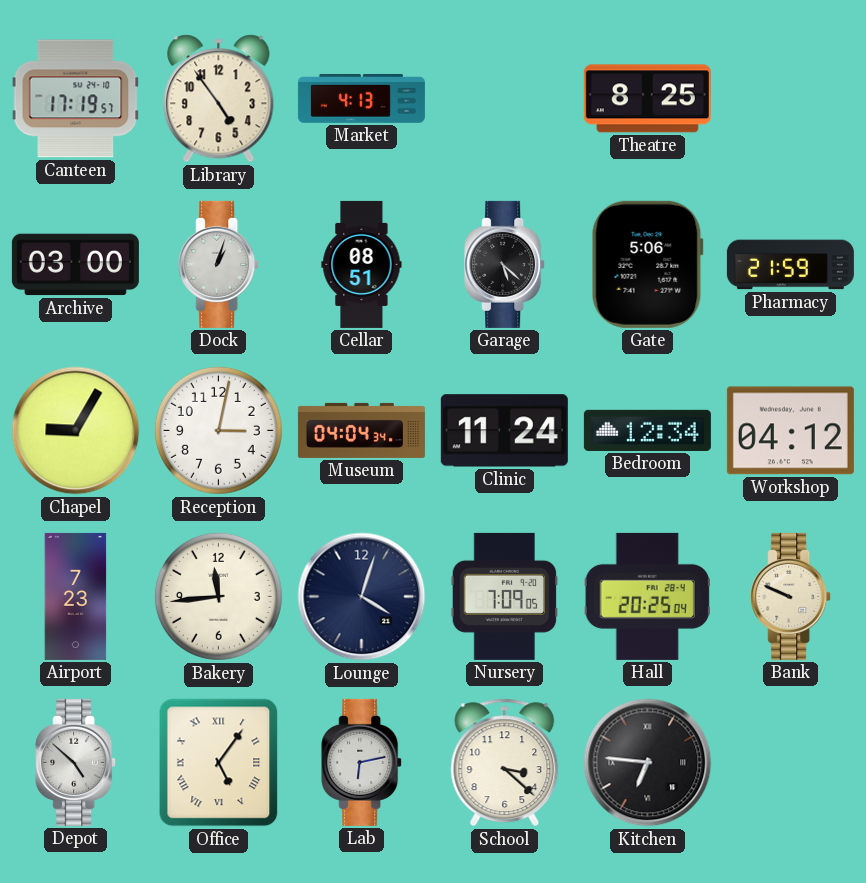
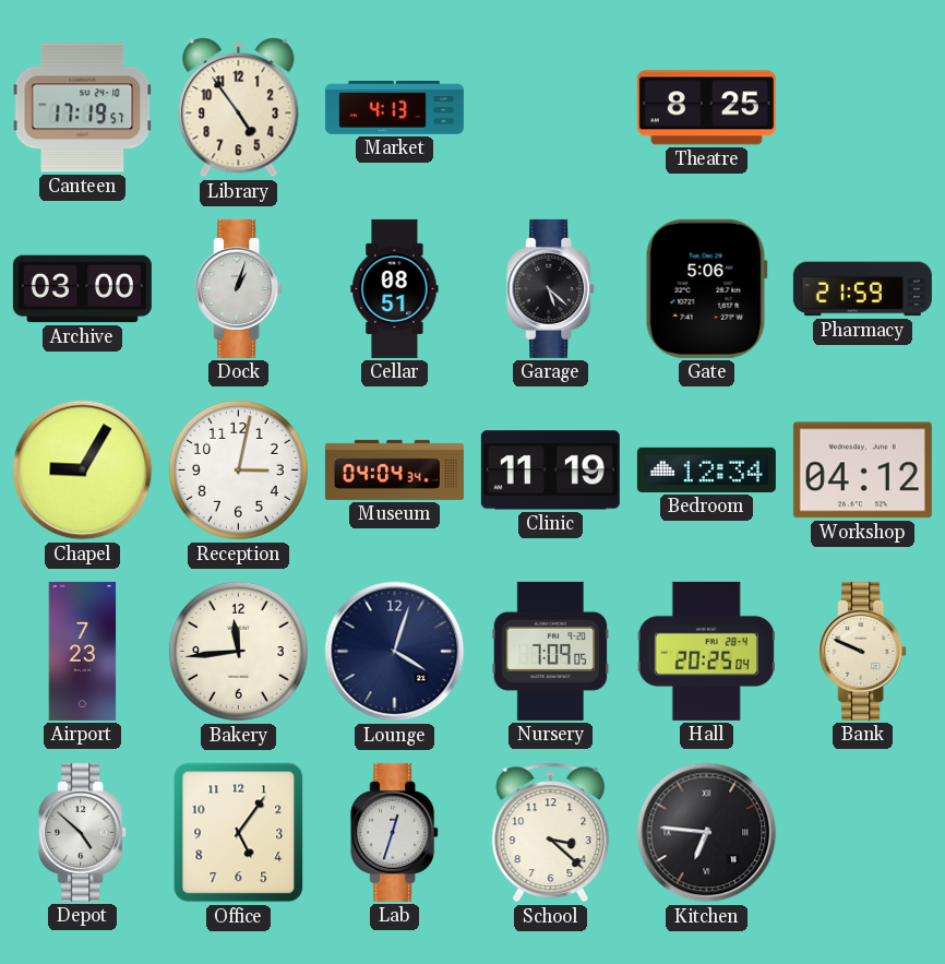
Clinic: 11:24 -> 11:19
Office numerals: Roman -> Arabic
Lab: 6:13 -> 12:33
